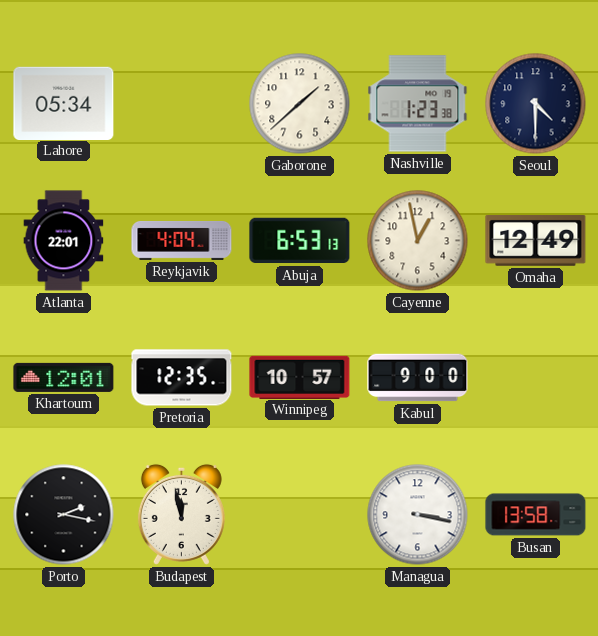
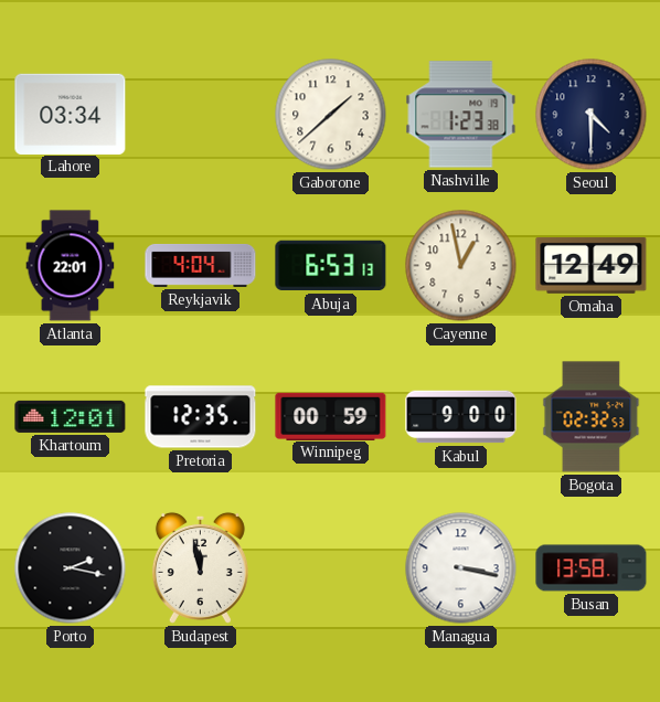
Lahore: 05:34 -> 03:34
Winnipeg: 10:57 -> 00:59
Bogota: none -> 02:32
